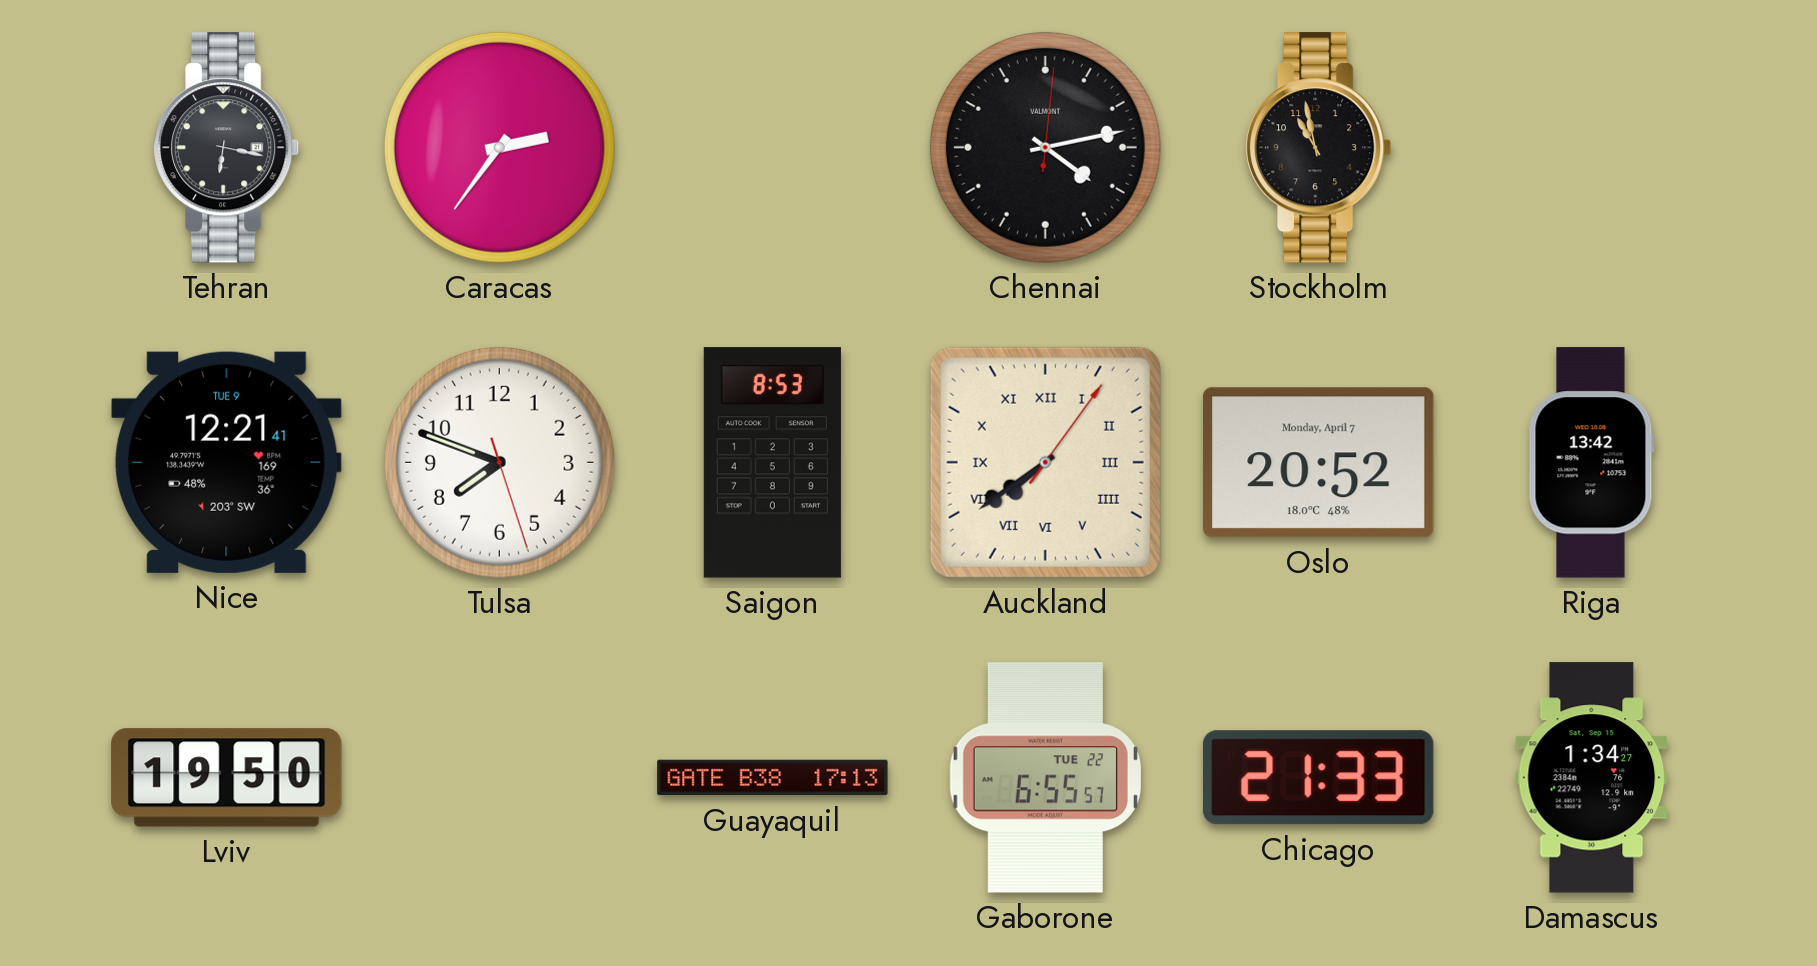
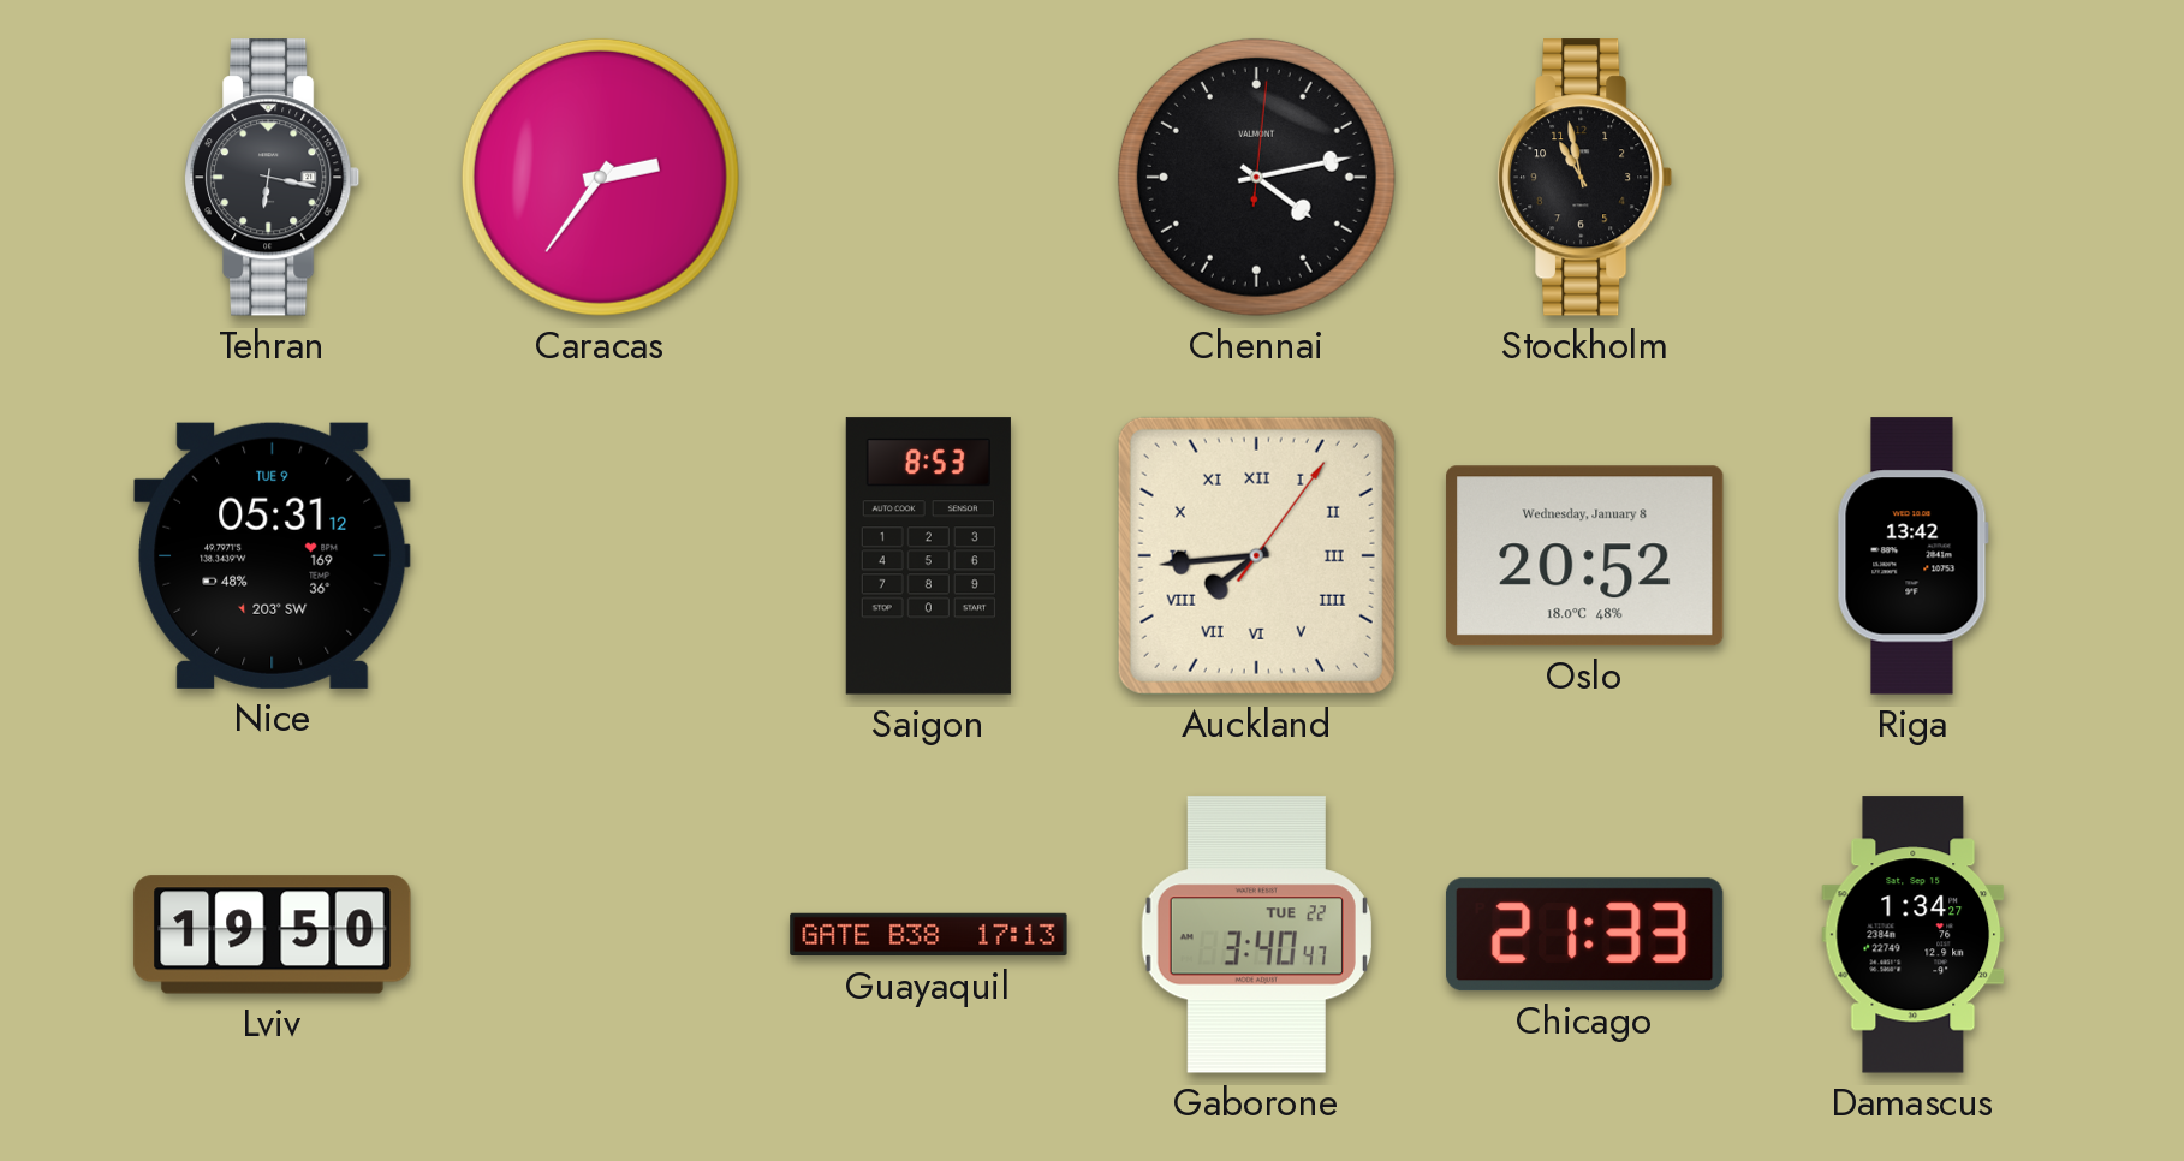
Nice: 12:21 -> 05:31
Tulsa: 7:48 -> none
Auckland: 7:39 -> 7:44
Oslo date: Monday, April 7 -> Wednesday, January 8
Gaborone: 6:55 -> 3:40
